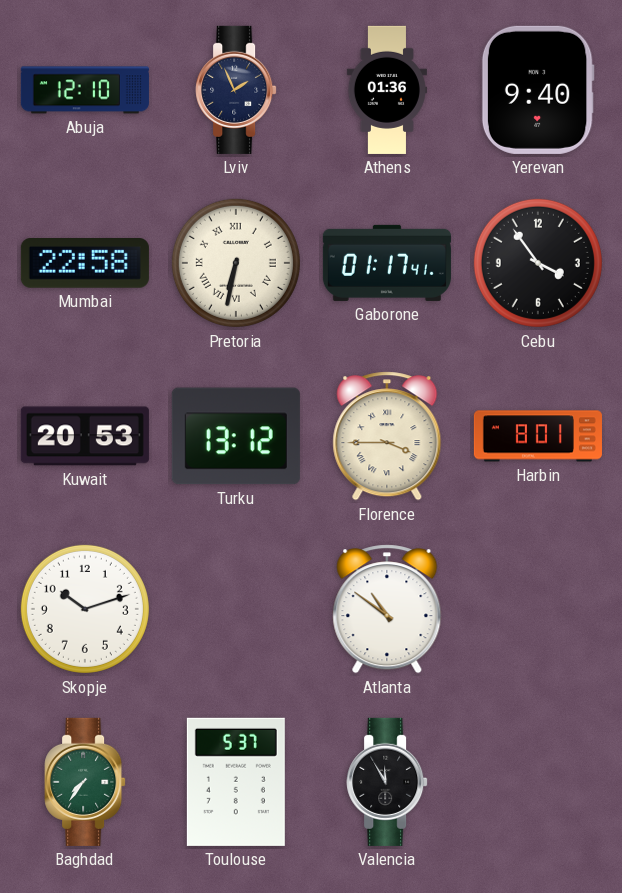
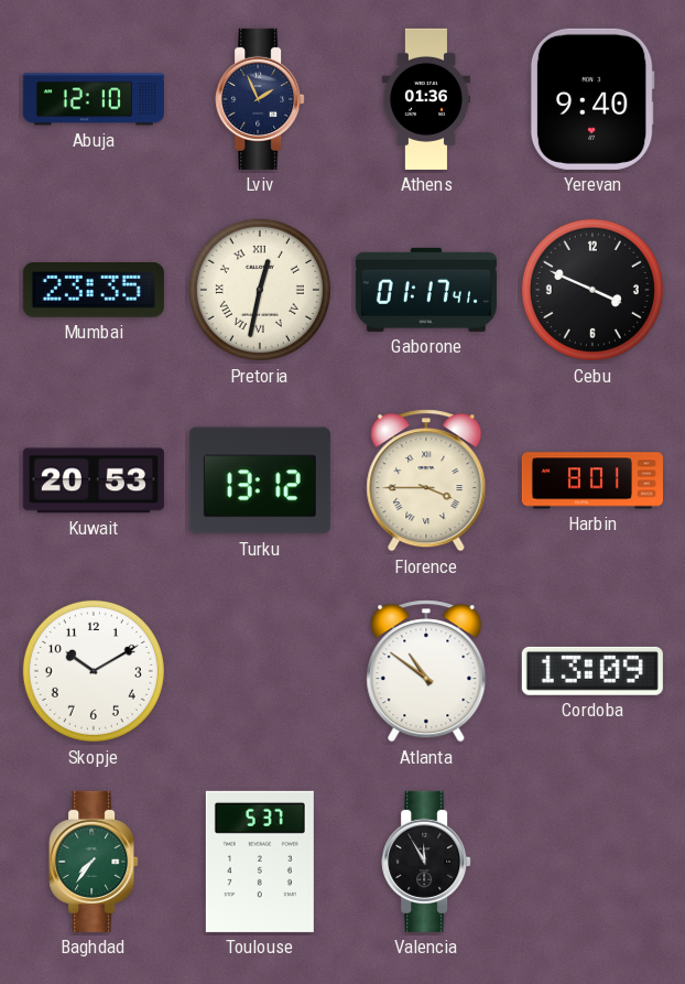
Mumbai: 22:58 -> 23:35
Pretoria: 6:32 -> 12:32
Cebu: 3:54 -> 3:49
Skopje: 10:12 -> 10:10
Cordoba: none -> 13:09
